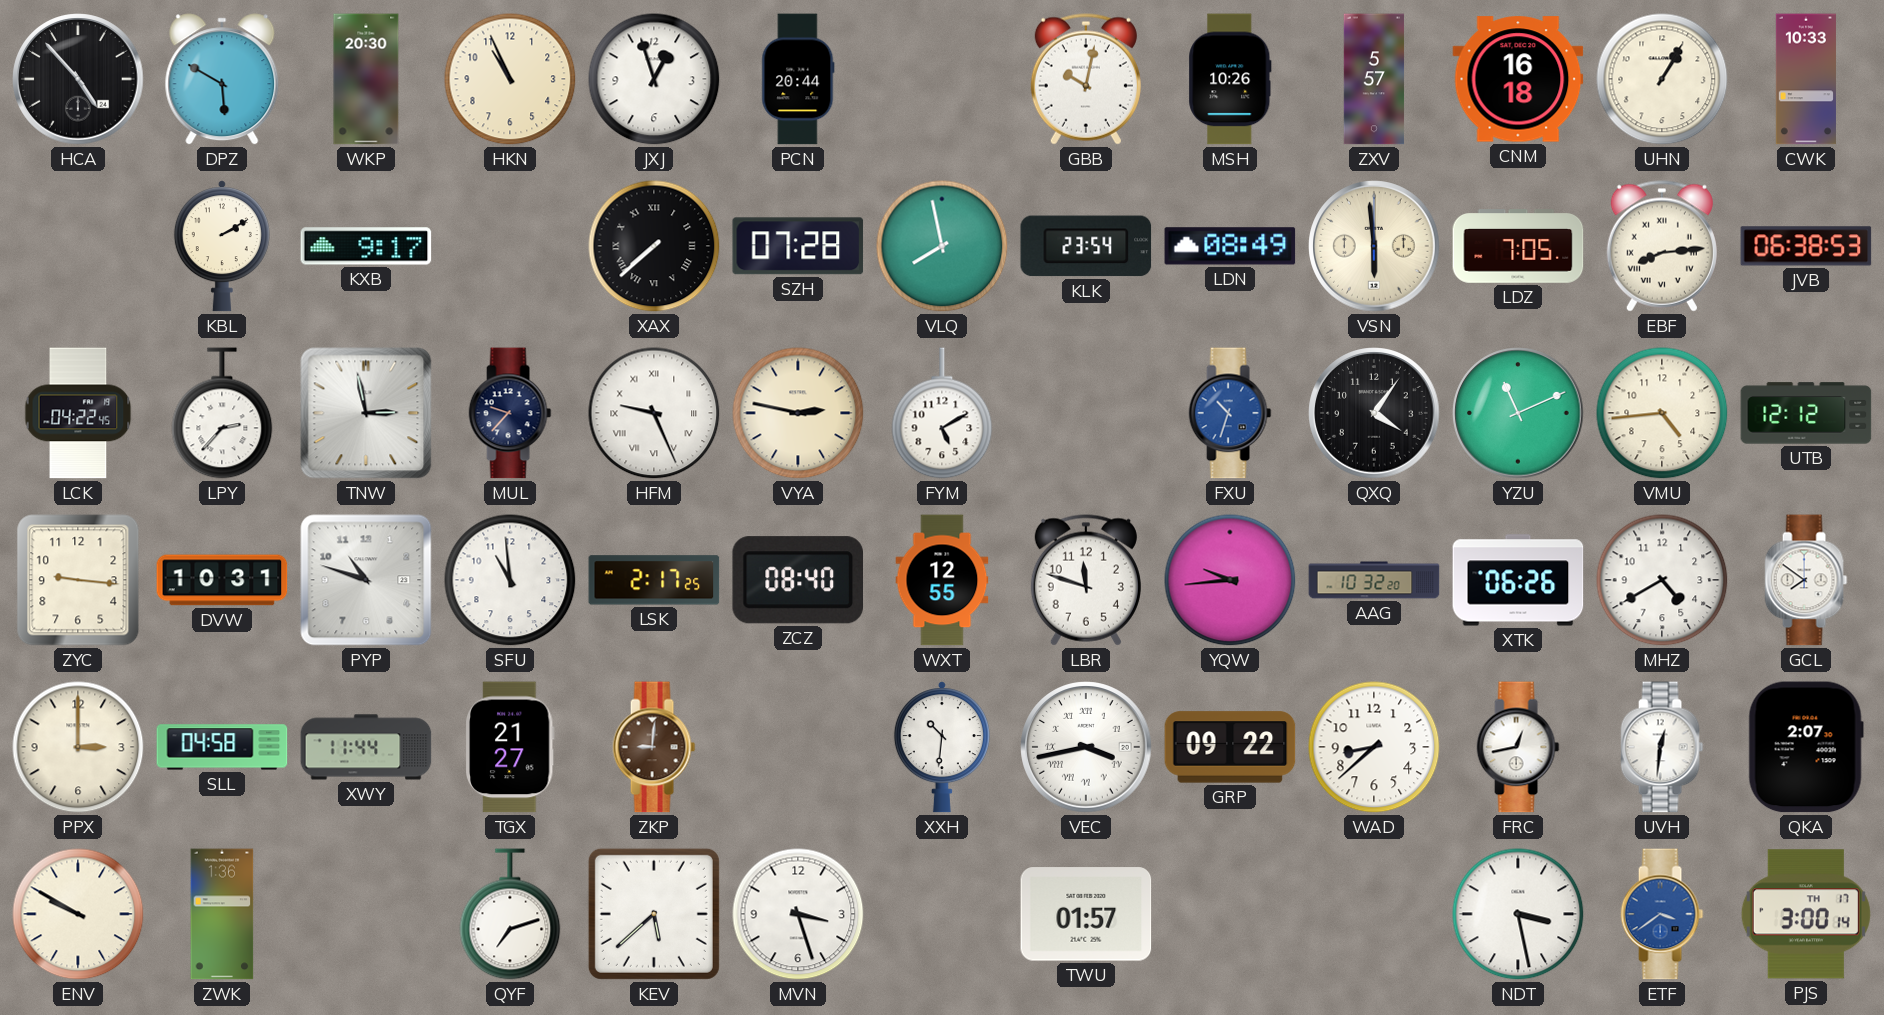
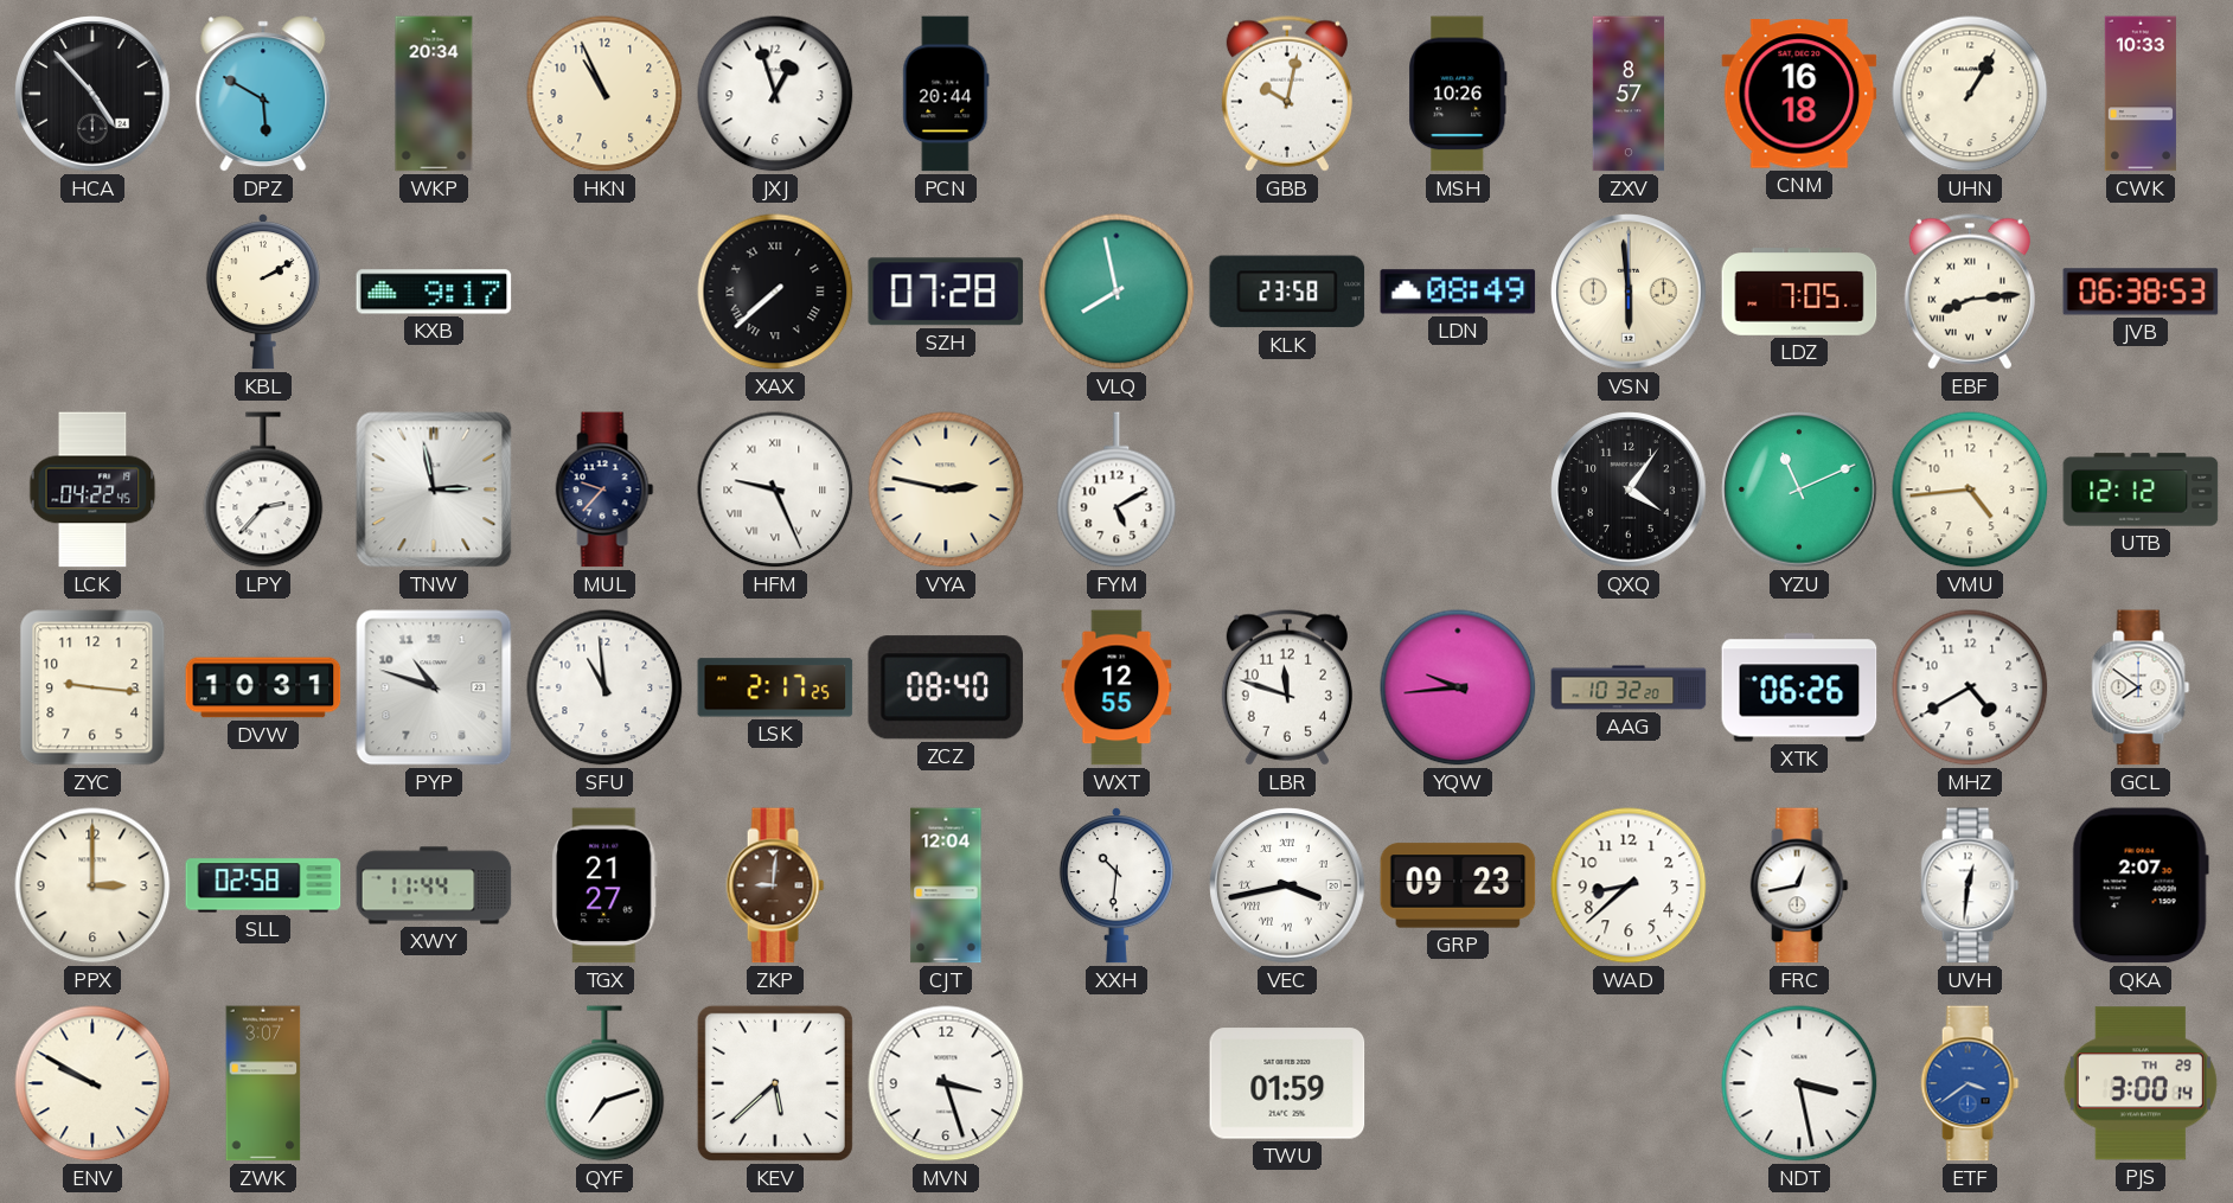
WKP: 20:30 -> 20:34
ZXV: 5:57 -> 8:57
KLK: 23:54 -> 23:58
FXU: 10:33 -> none
SLL: 04:58 -> 02:58
CJT: none -> 12:04
GRP: 09:22 -> 09:23
ZWK: 1:36 -> 3:07
TWU: 01:57 -> 01:59
PJS date: TH 17 -> TH 29
